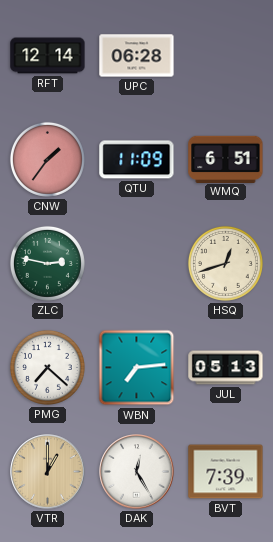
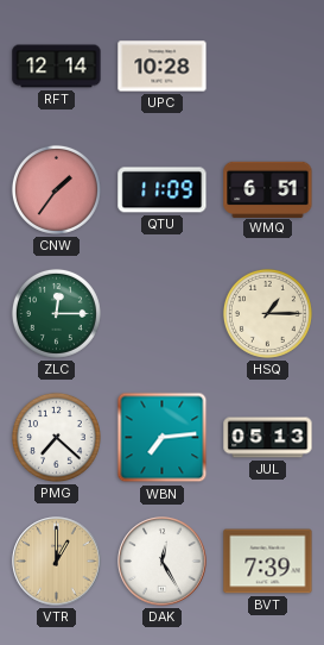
UPC: 06:28 -> 10:28
ZLC: 2:47 -> 12:15
HSQ: 12:42 -> 1:15
